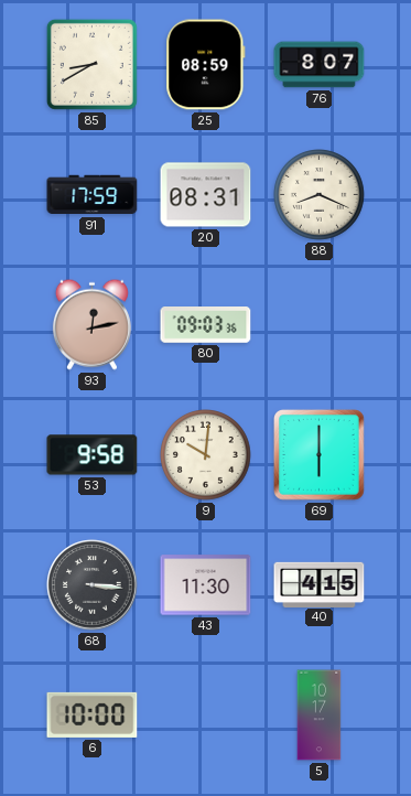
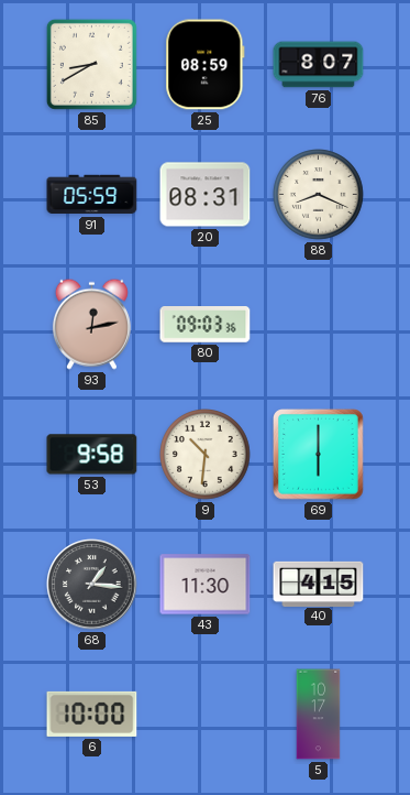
91: 17:59 -> 05:59
9: 10:01 -> 10:31
68: 3:16 -> 1:16
